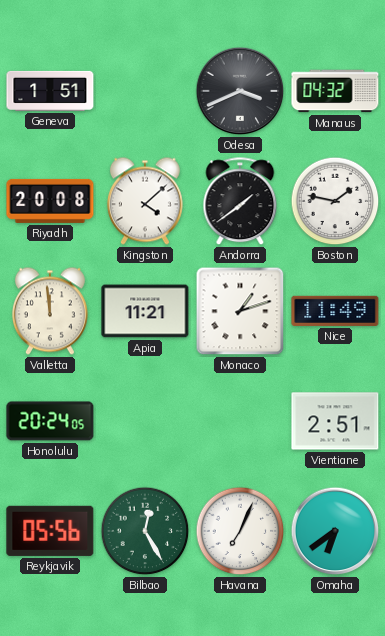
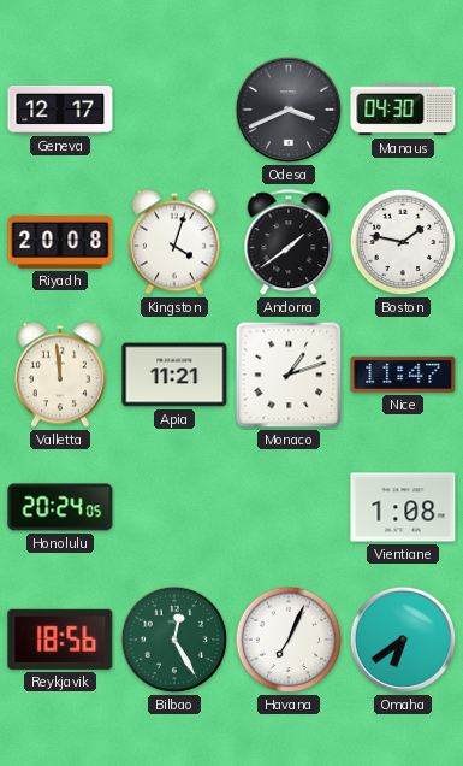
Geneva: 1:51 -> 12:17
Manaus: 04:32 -> 04:30
Kingston: 4:08 -> 4:03
Nice: 11:49 -> 11:47
Vientiane: 2:51 -> 1:08
Reykjavik: 05:56 -> 18:56
